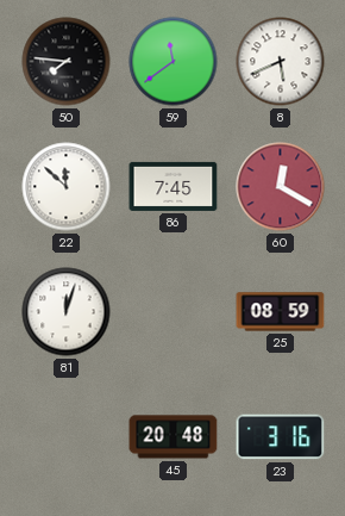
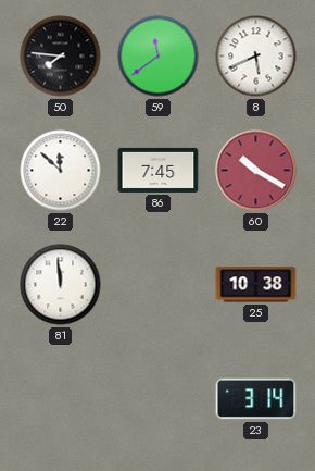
60: 12:20 -> 10:20
81: 12:03 -> 11:59
25: 08:59 -> 10:38
45: 20:48 -> none
23: 3:16 -> 3:14
